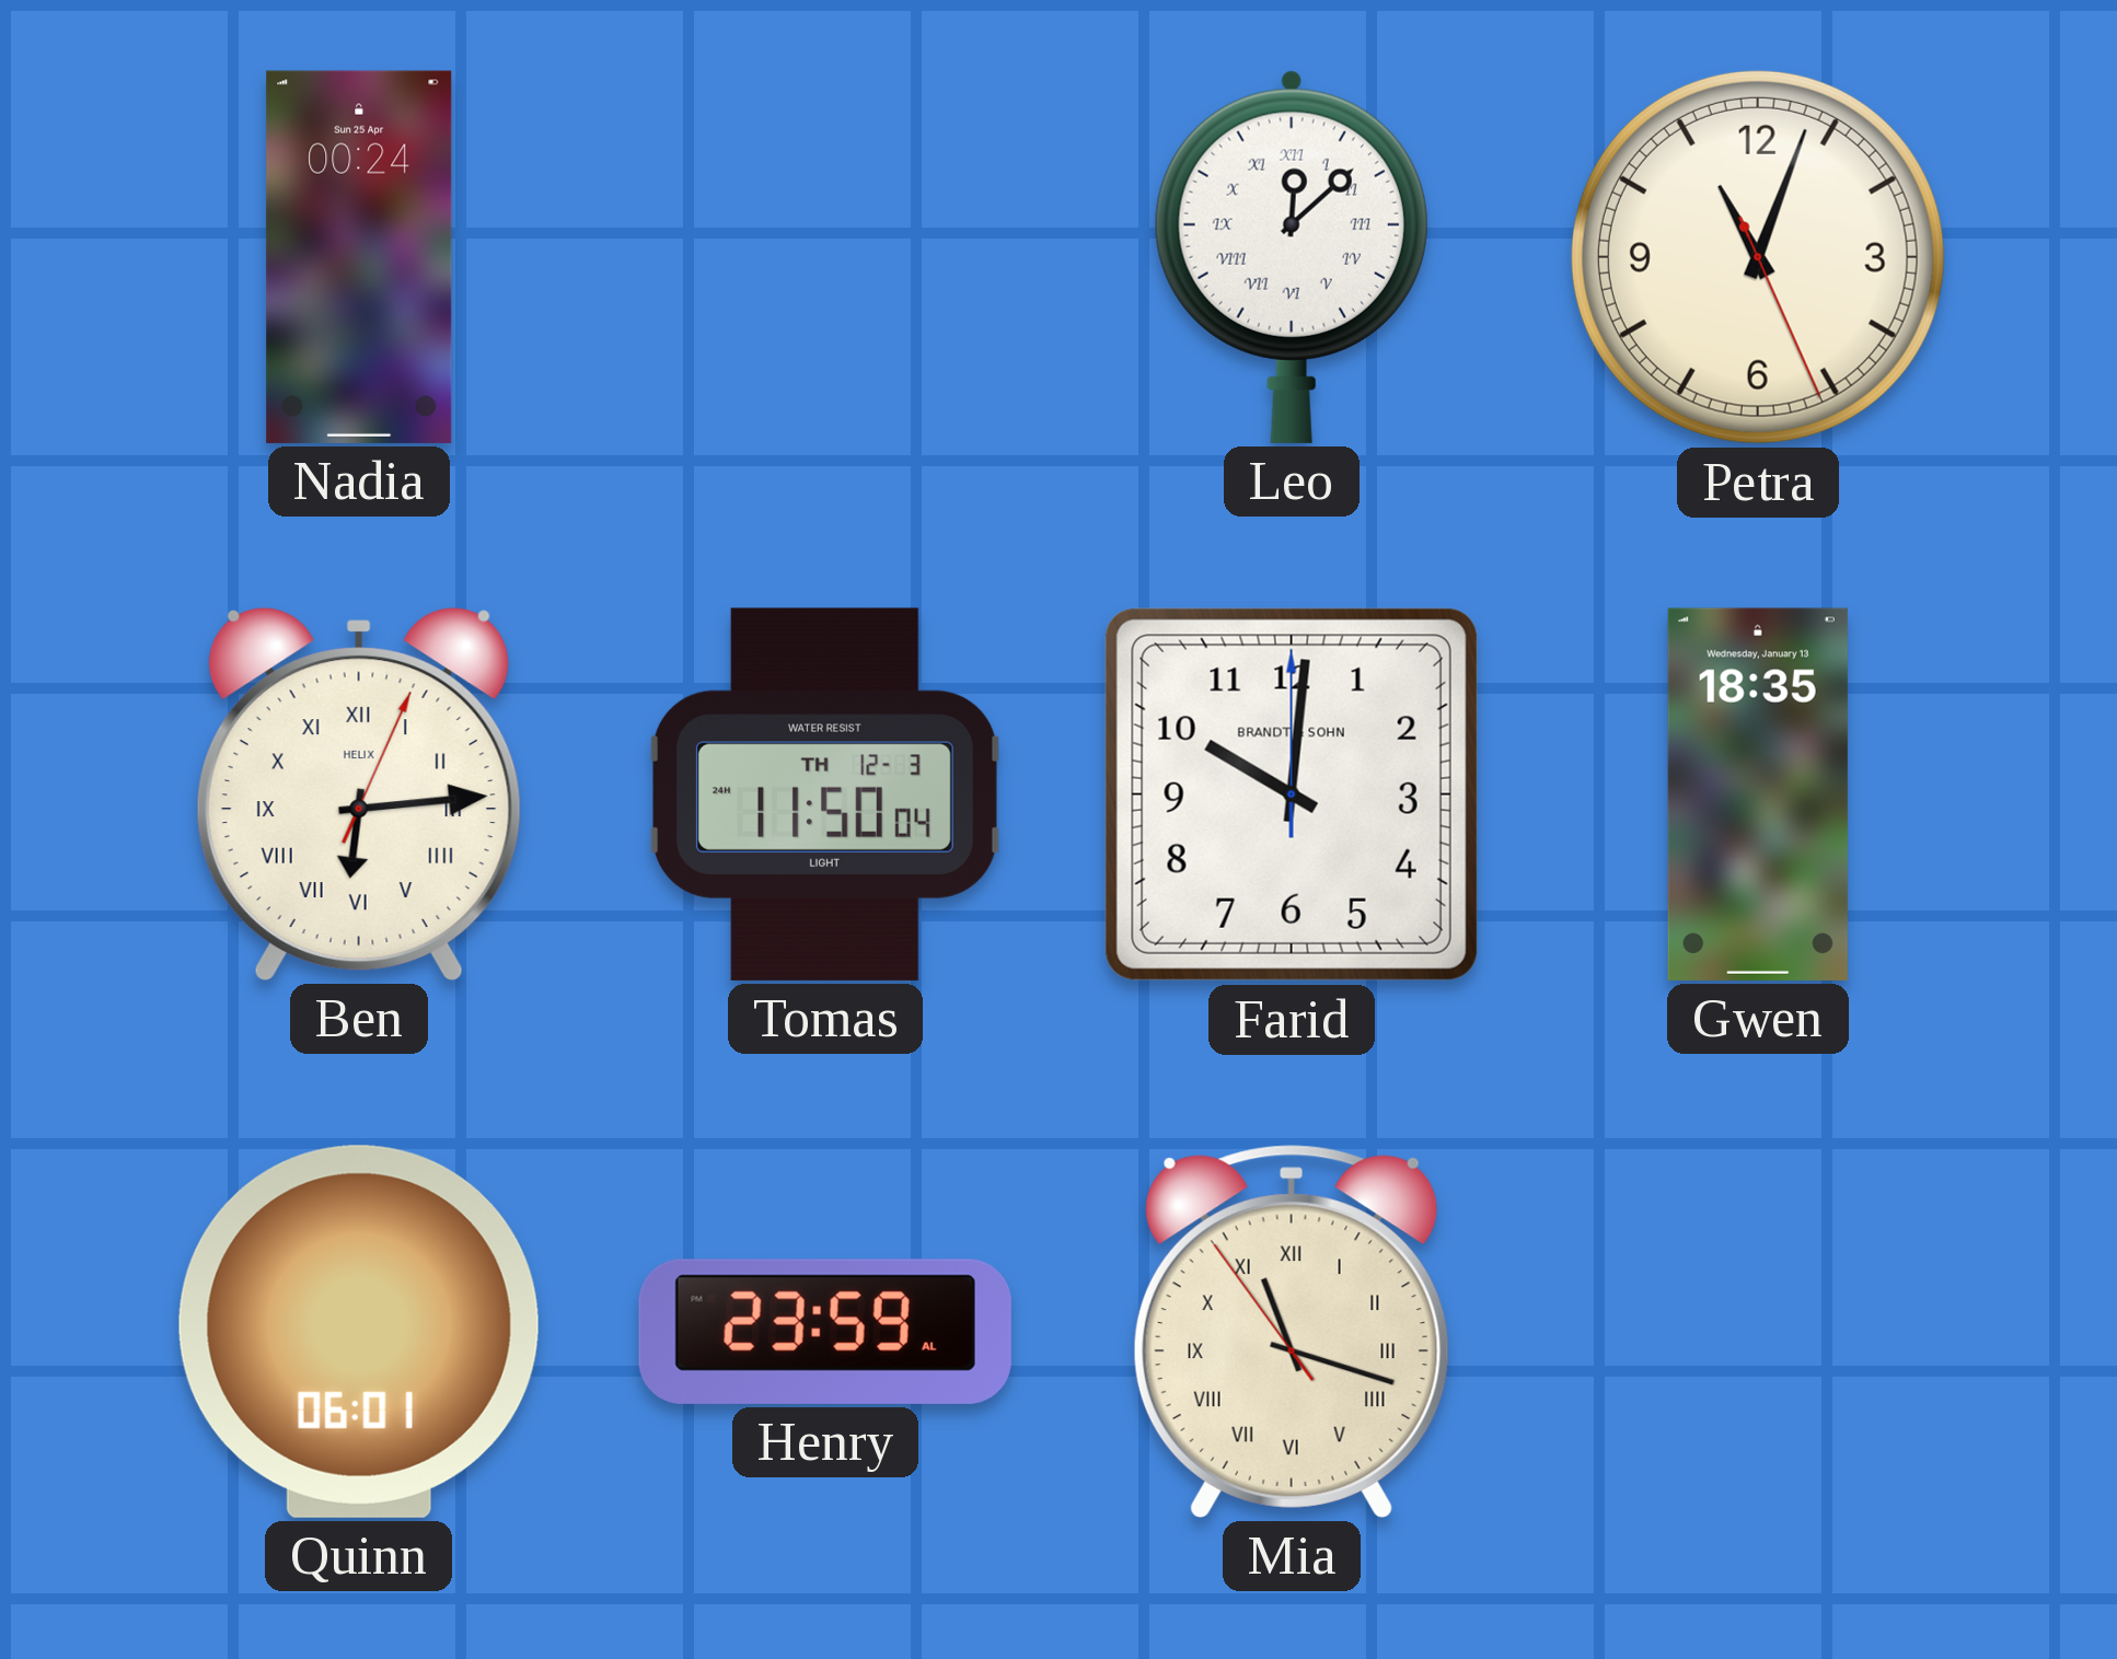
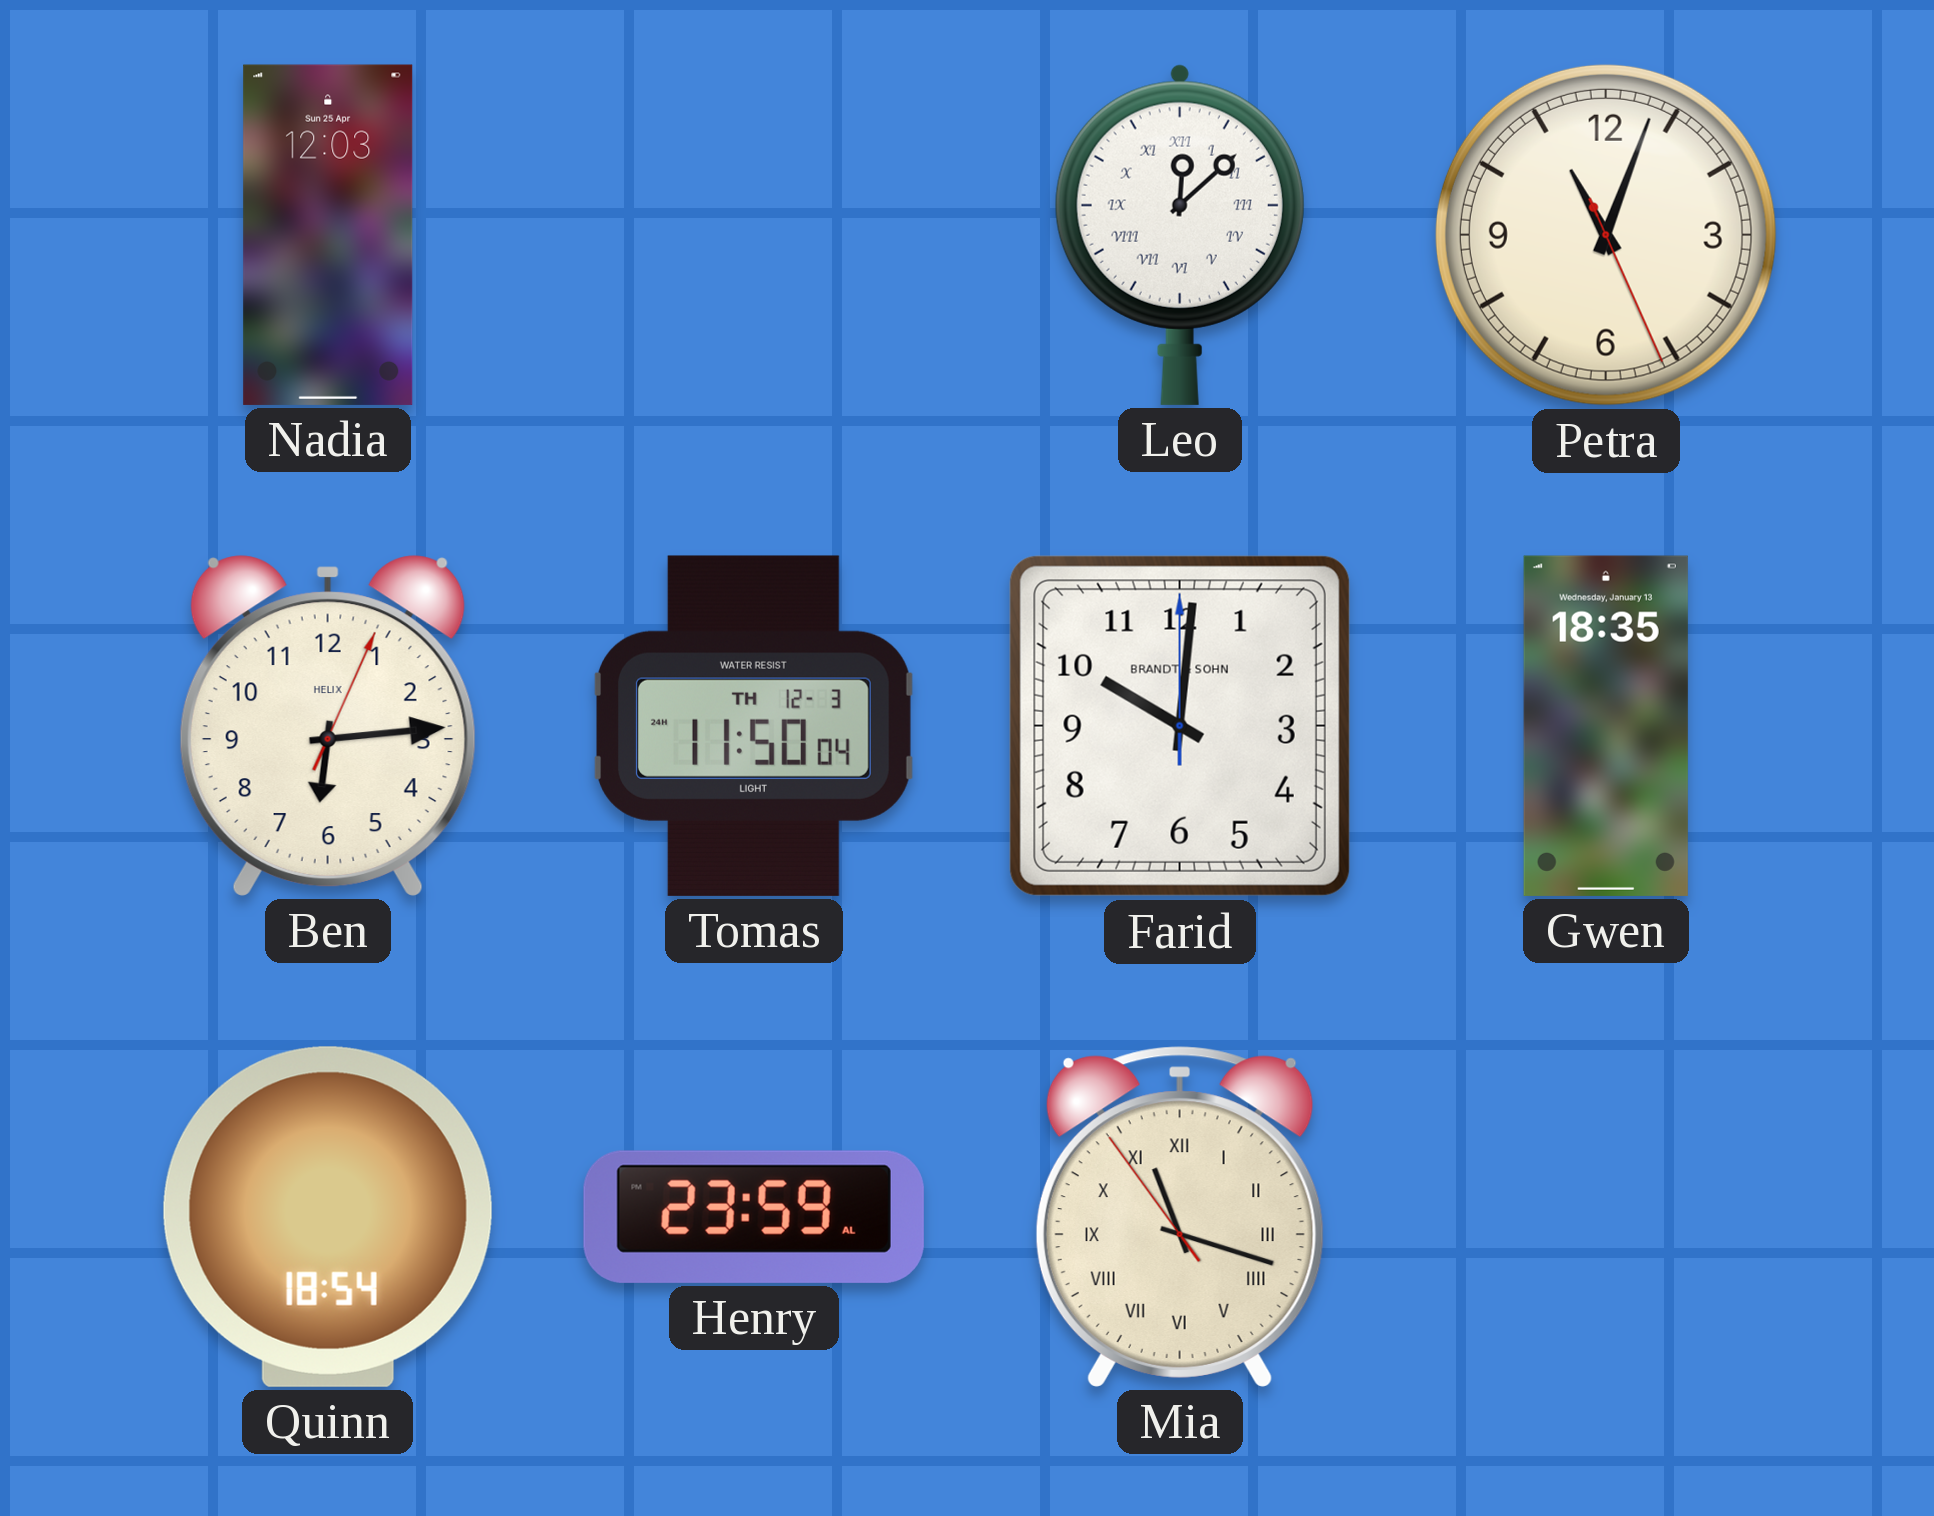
Nadia: 00:24 -> 12:03
Ben numerals: Roman -> Arabic
Quinn: 06:01 -> 18:54
